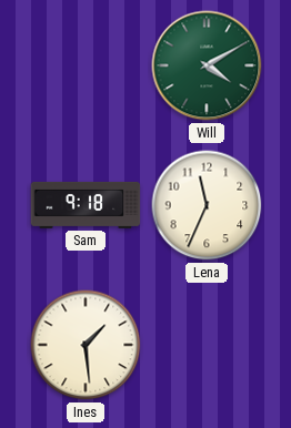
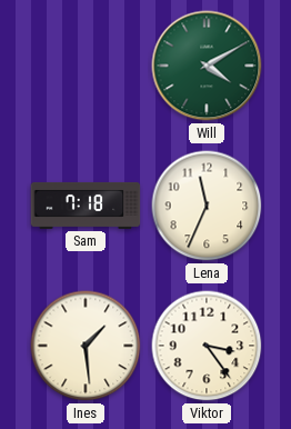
Sam: 9:18 -> 7:18
Viktor: none -> 3:24
